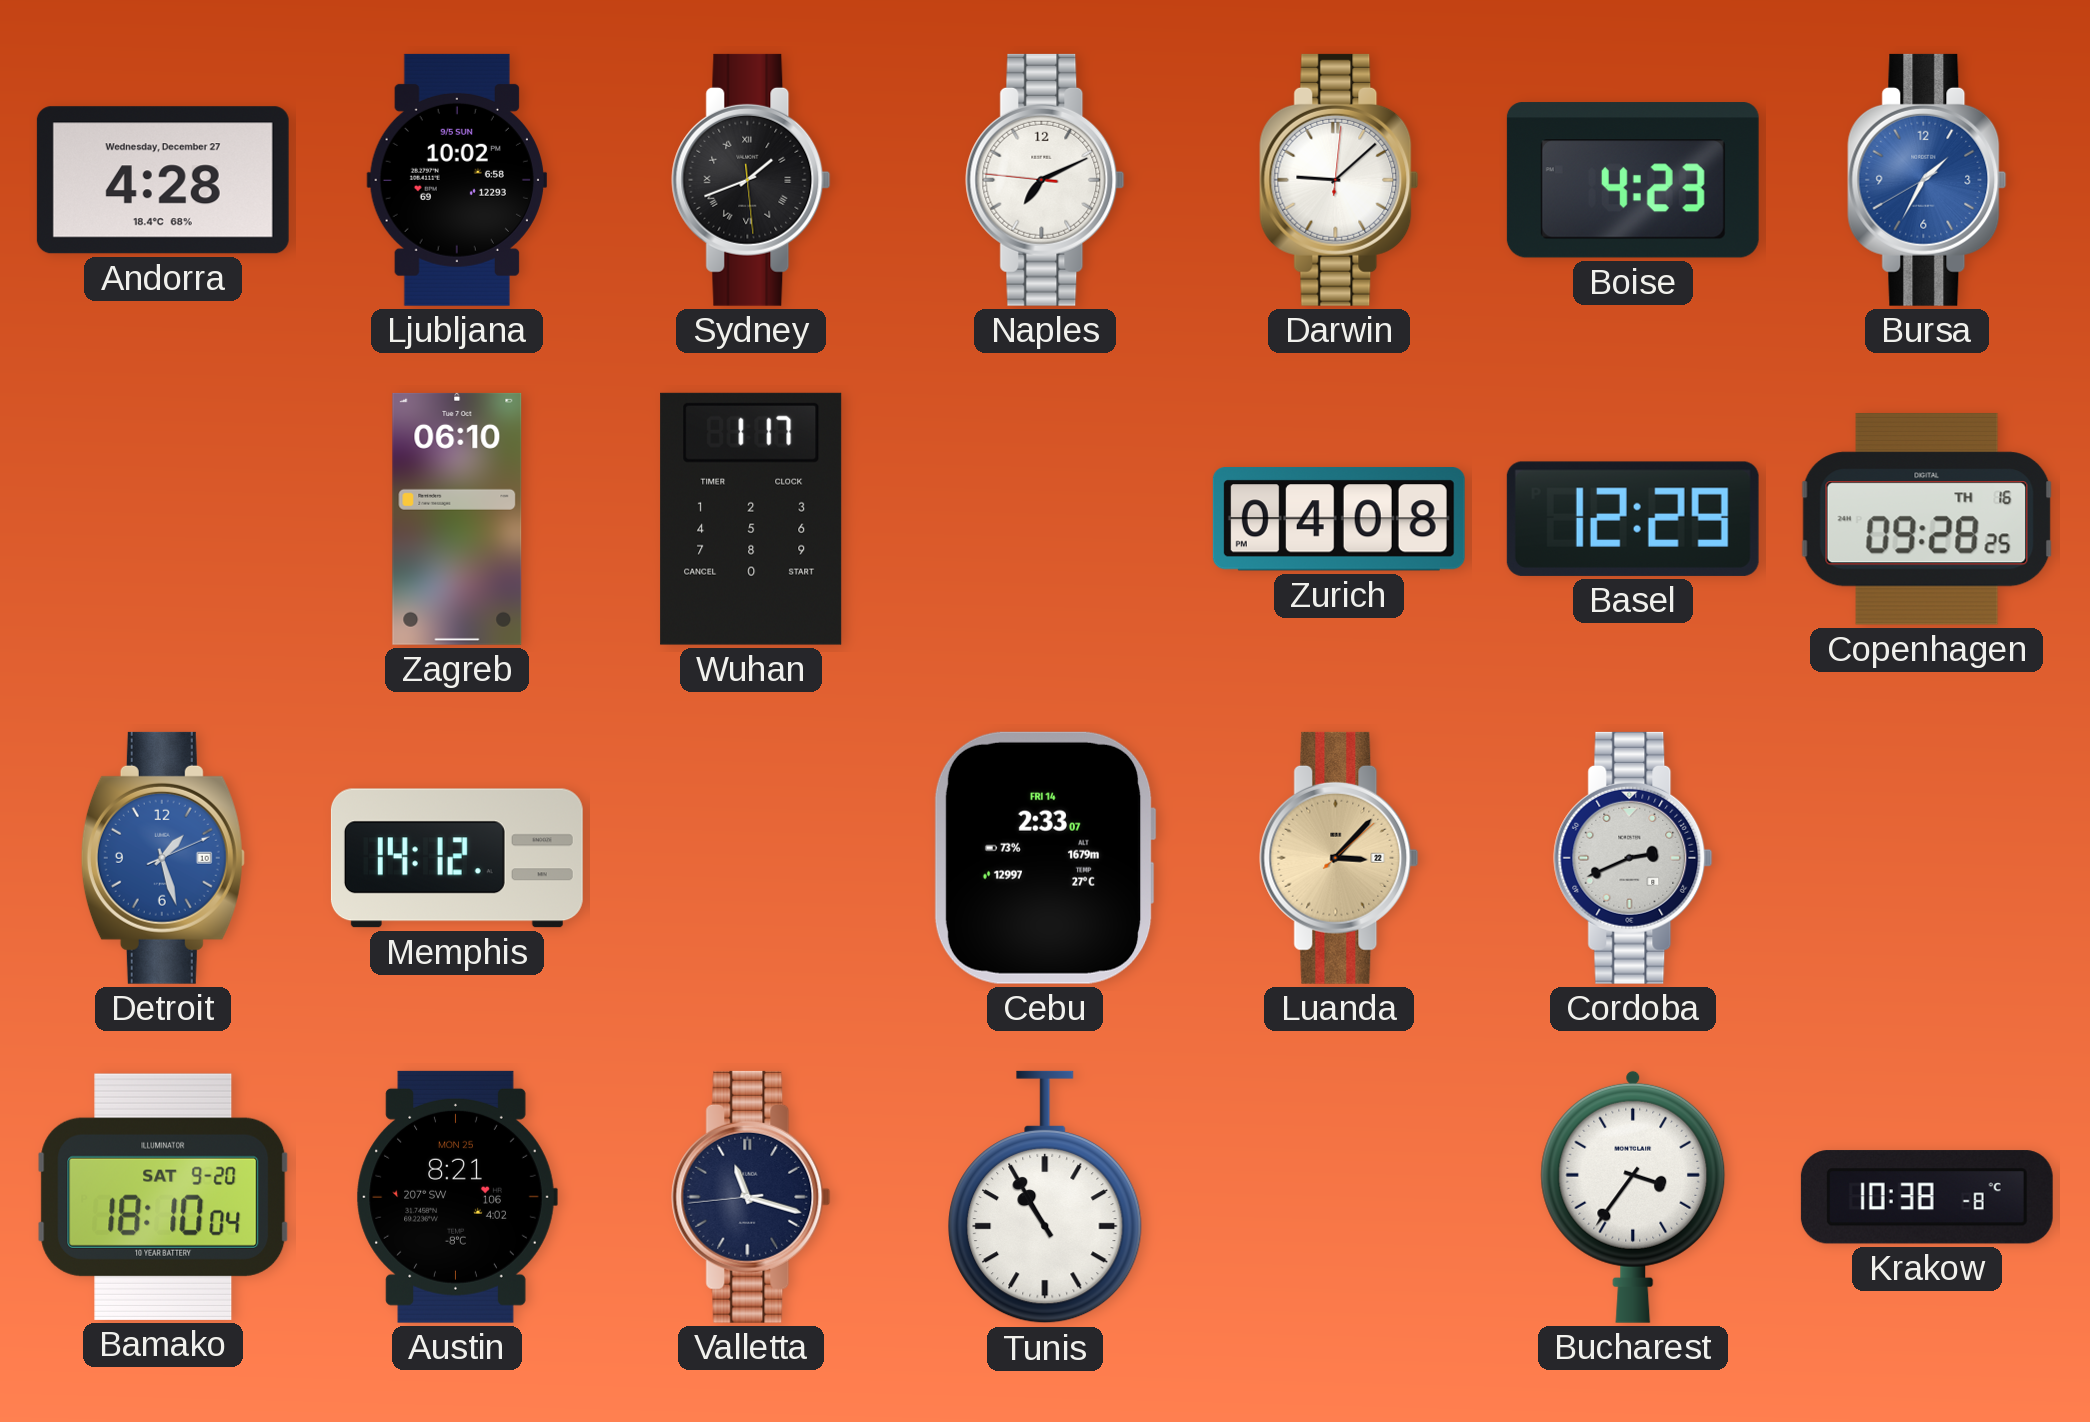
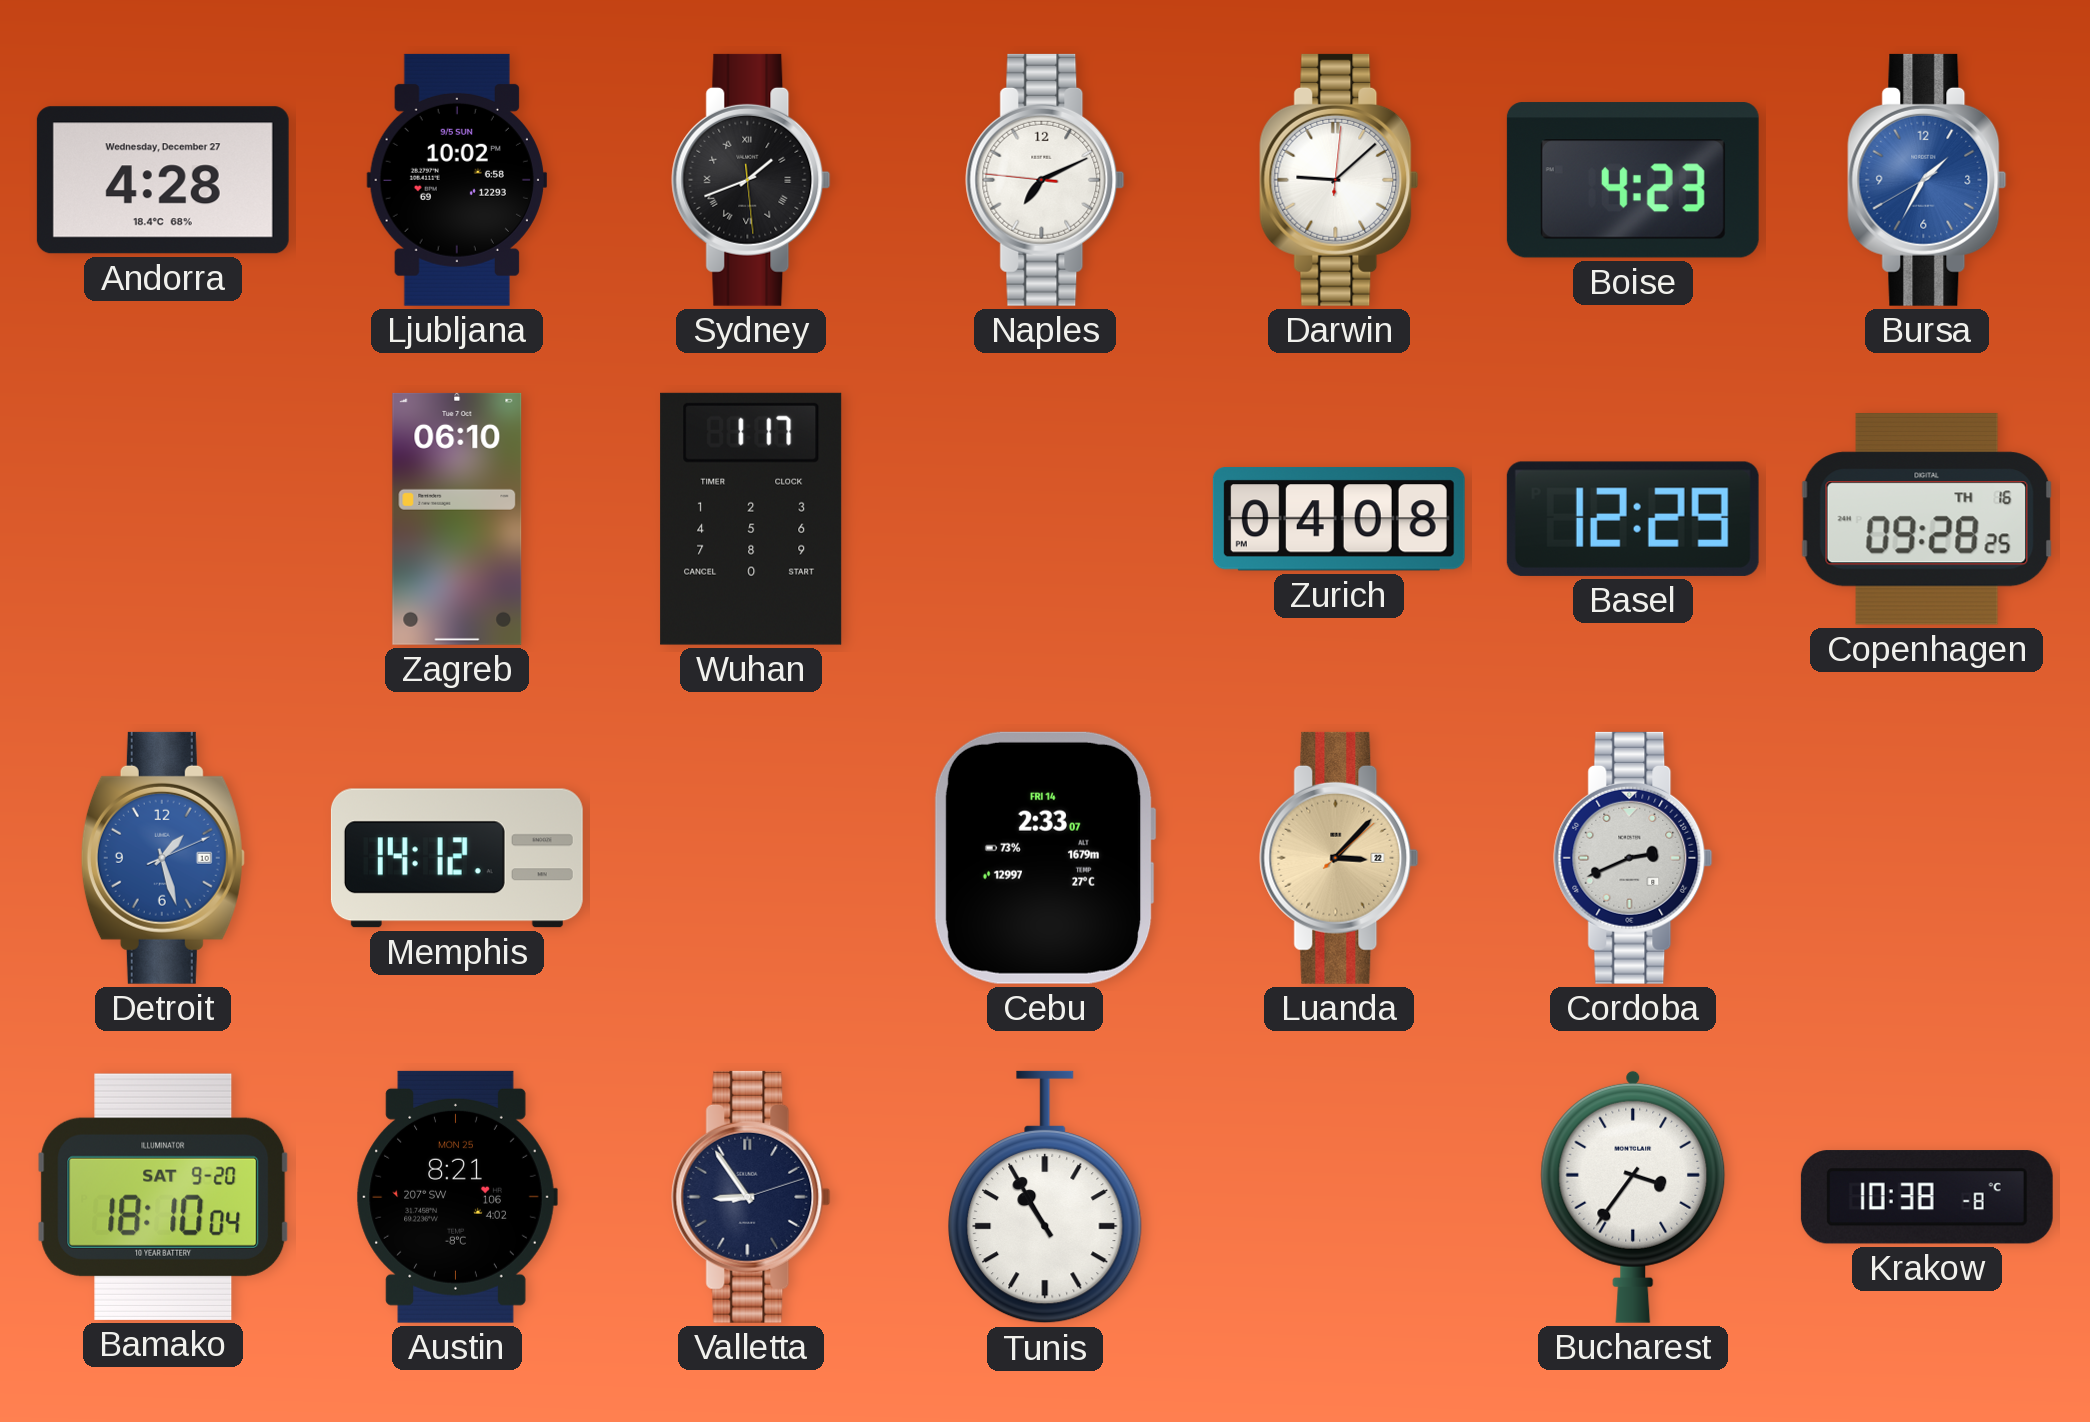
Valletta: 11:17 -> 8:54
